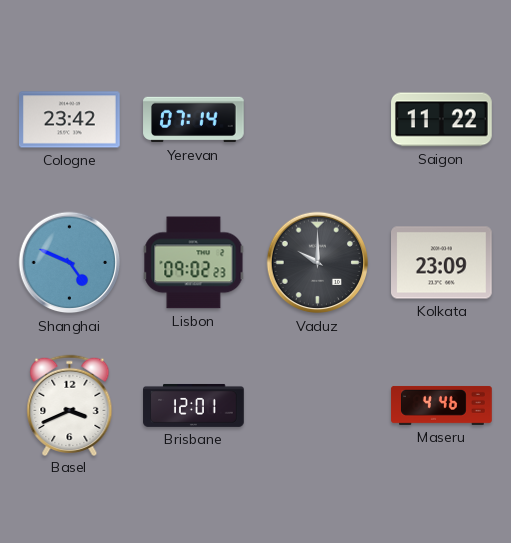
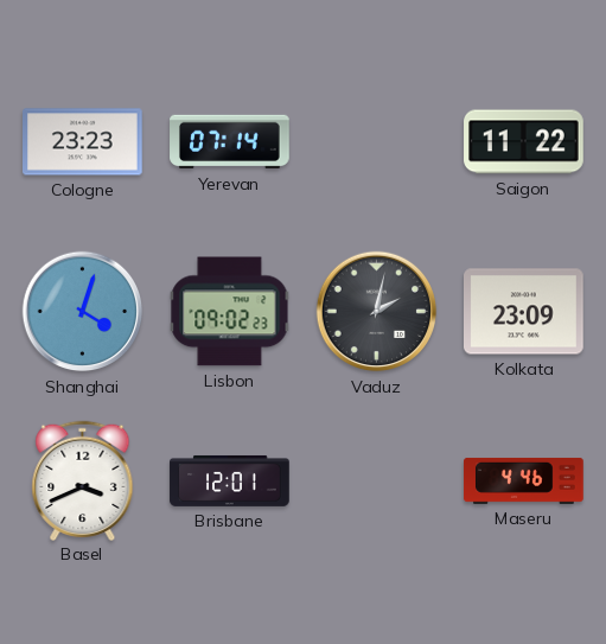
Cologne: 23:42 -> 23:23
Shanghai: 4:49 -> 4:03
Vaduz: 10:00 -> 2:02
